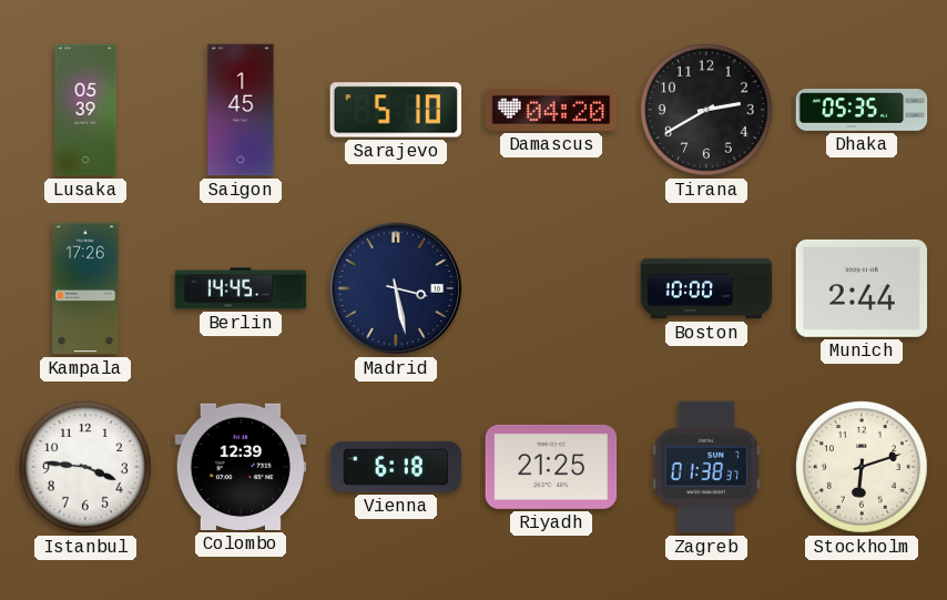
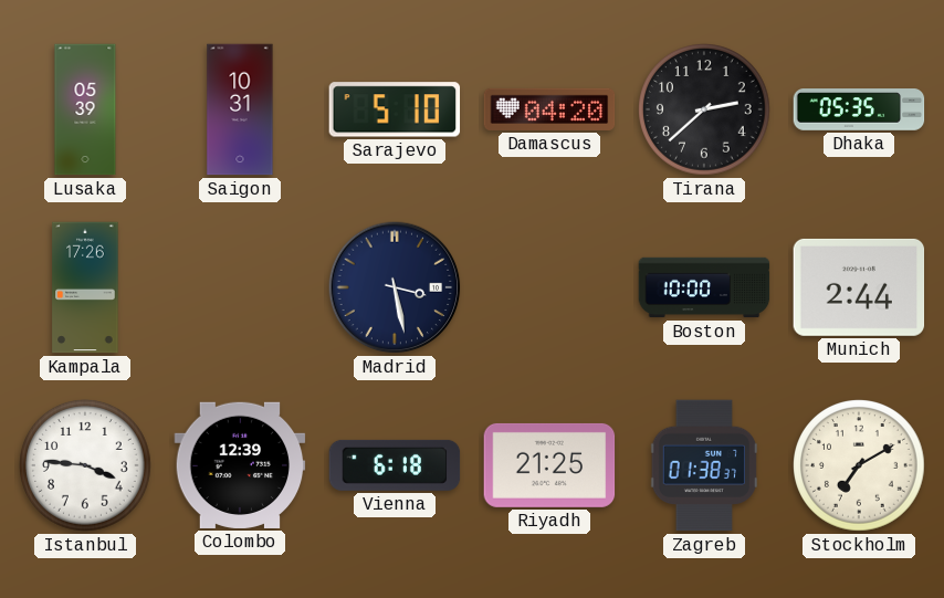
Saigon: 1:45 -> 10:31
Tirana: 2:40 -> 2:38
Berlin: 14:45 -> none
Stockholm: 6:12 -> 7:10
